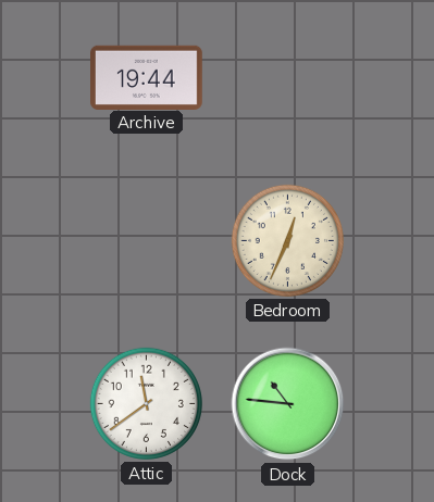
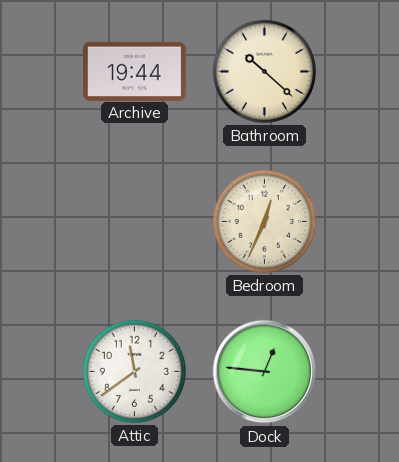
Bathroom: none -> 10:22
Dock: 10:46 -> 12:46
